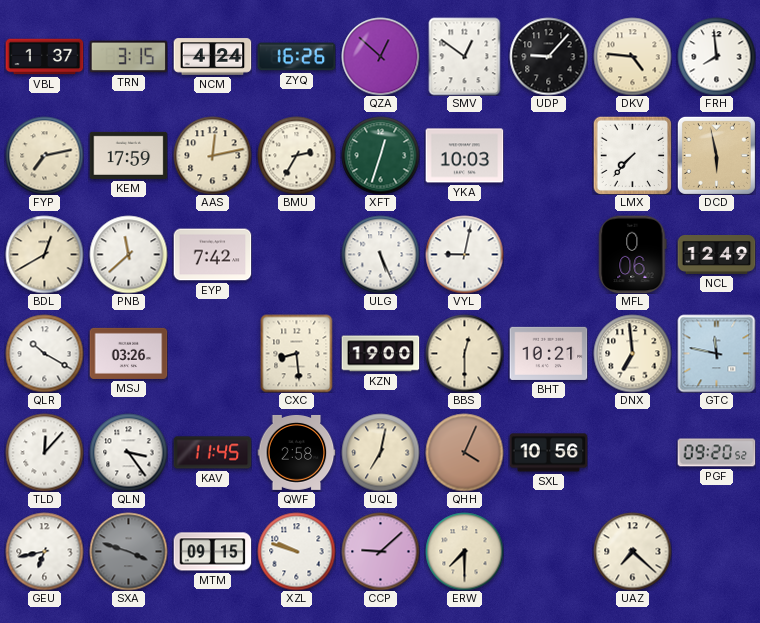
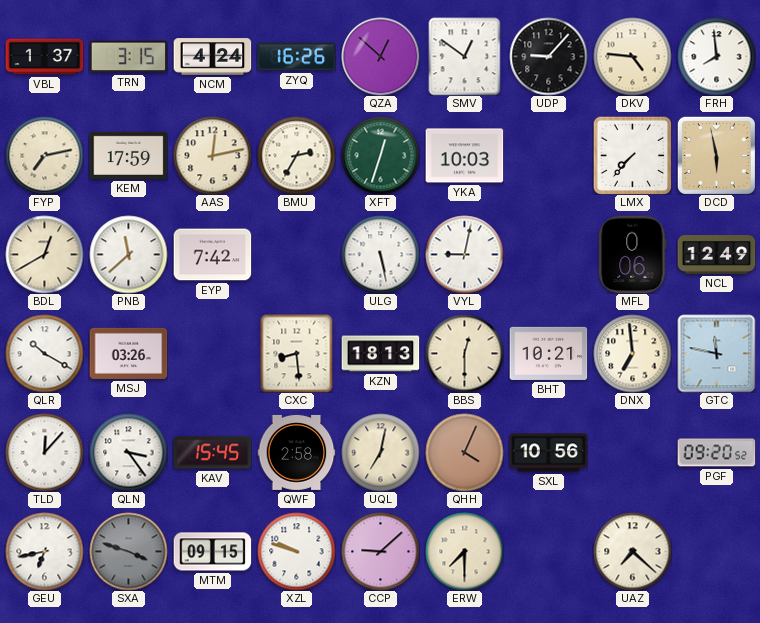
ULG: 5:26 -> 5:28
KZN: 19:00 -> 18:13
KAV: 11:45 -> 15:45
